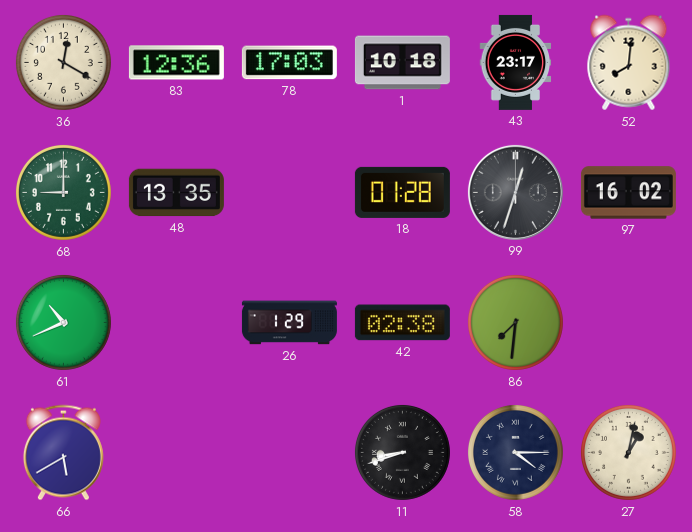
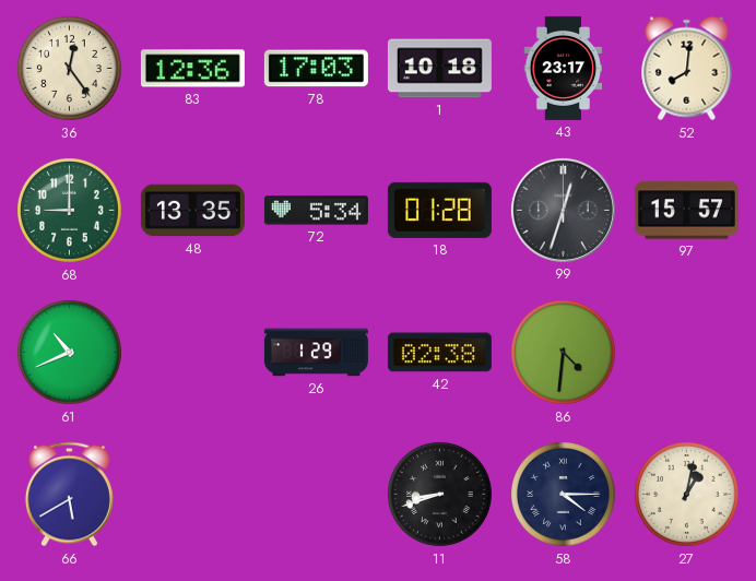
36: 12:20 -> 12:24
72: none -> 5:34
97: 16:02 -> 15:57
86: 7:31 -> 4:31
